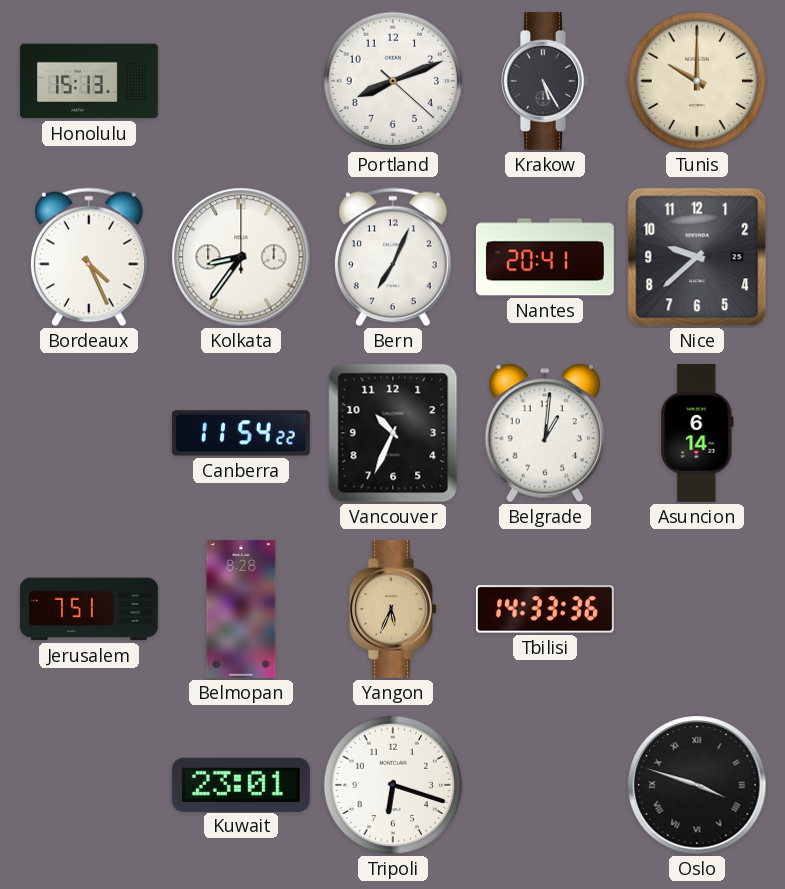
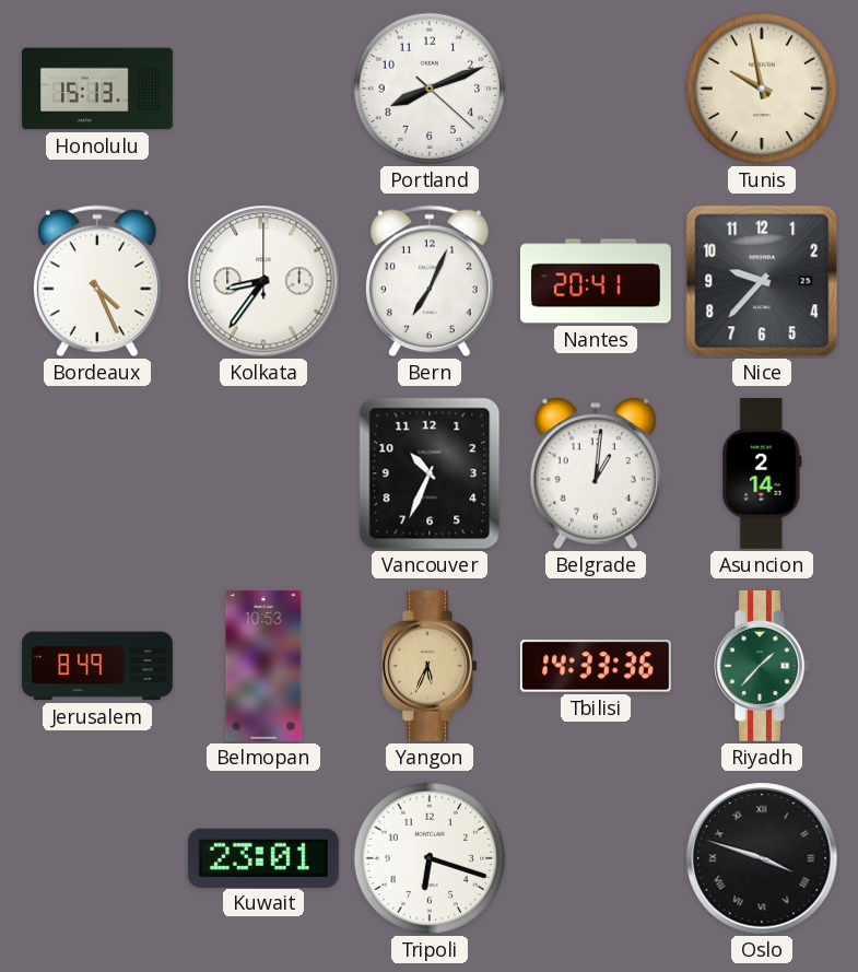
Krakow: 5:25 -> none
Tunis: 10:00 -> 9:58
Nice: 9:38 -> 9:37
Canberra: 11:54 -> none
Asuncion: 6:14 -> 2:14
Jerusalem: 7:51 -> 8:49
Belmopan: 8:28 -> 10:53
Riyadh: none -> 1:37
